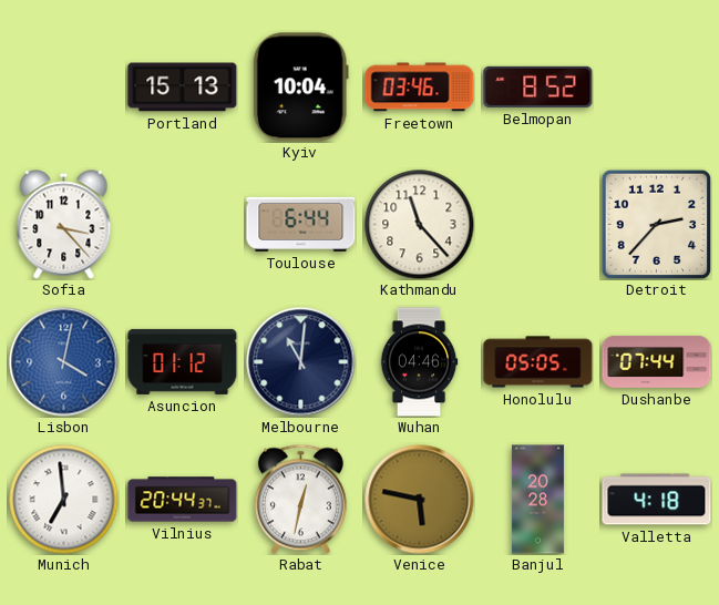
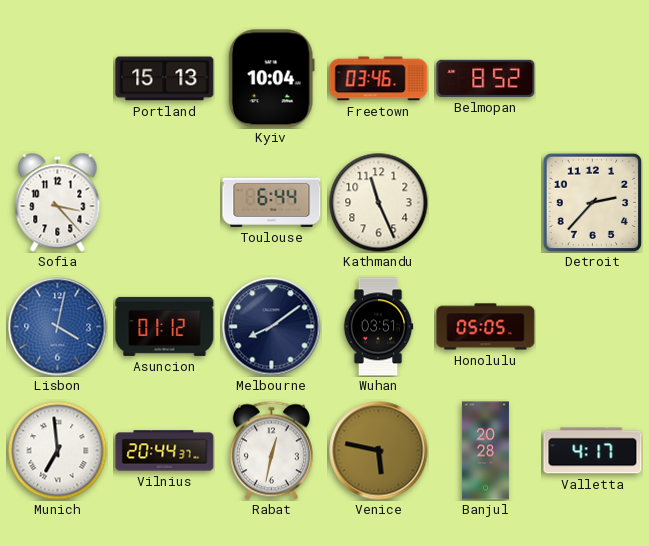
Kathmandu: 11:23 -> 11:26
Melbourne: 11:01 -> 8:09
Wuhan: 04:46 -> 03:51
Dushanbe: 07:44 -> none
Valletta: 4:18 -> 4:17
